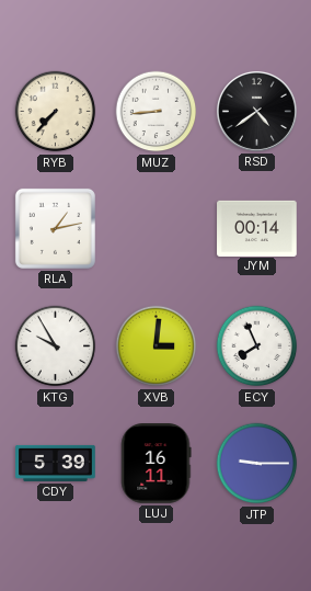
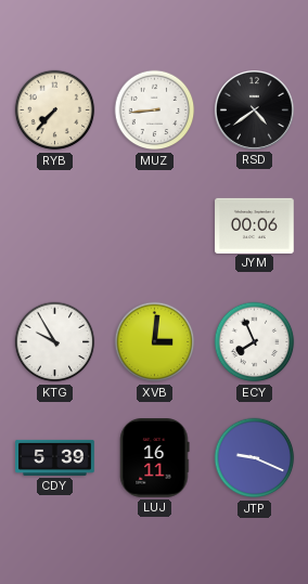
RLA: 1:13 -> none
JYM: 00:14 -> 00:06
JTP: 9:15 -> 9:19
